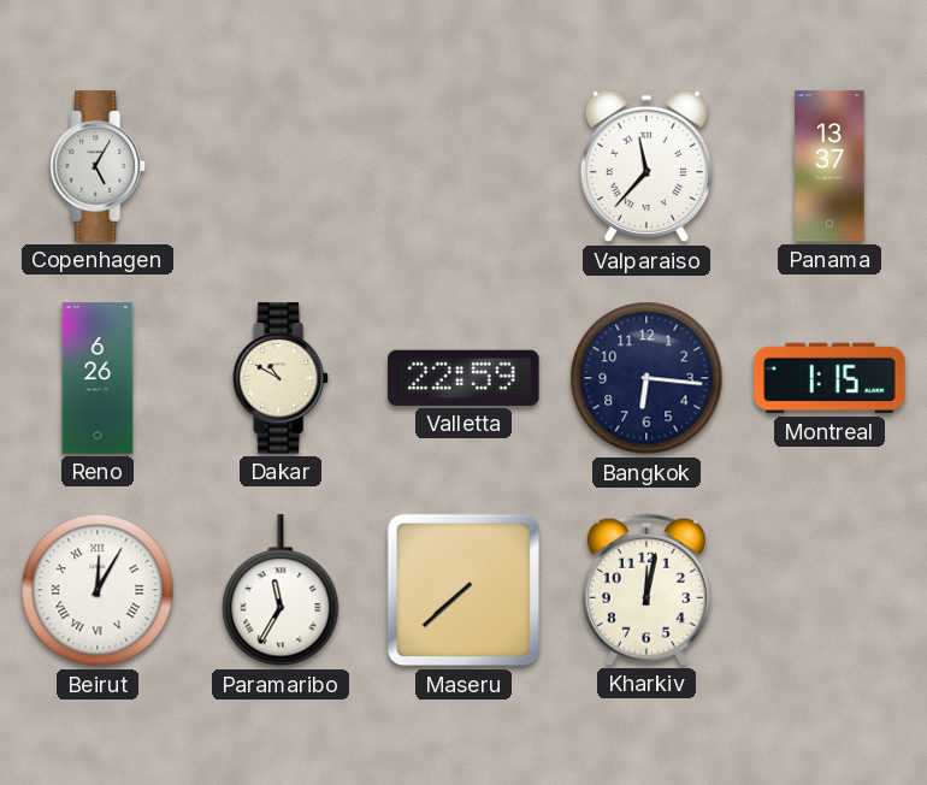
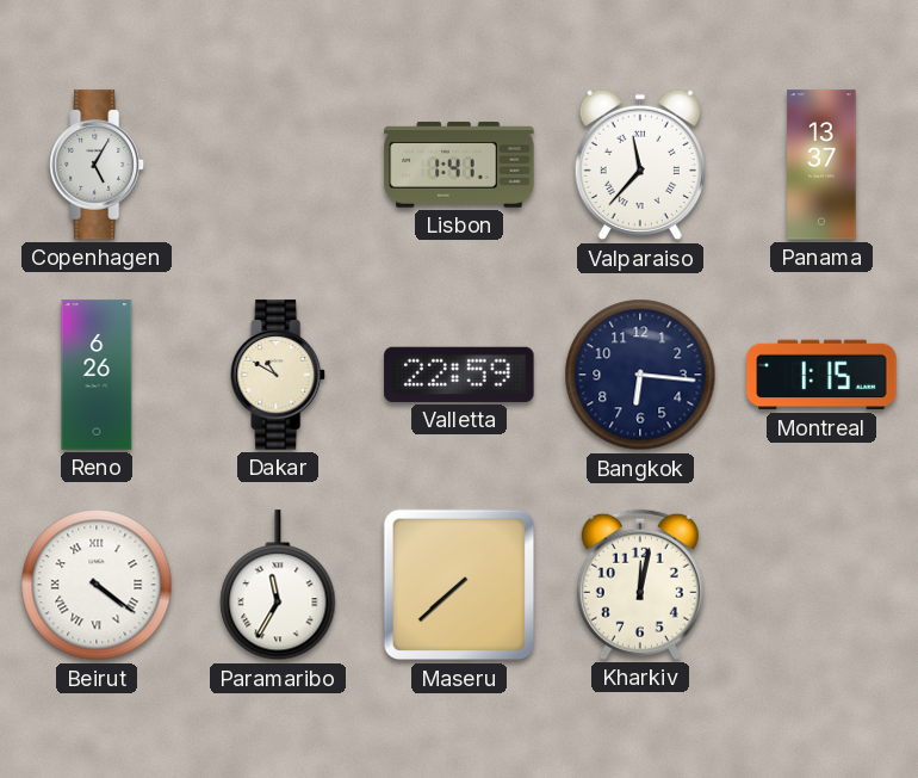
Lisbon: none -> 1:41
Beirut: 12:05 -> 4:21
